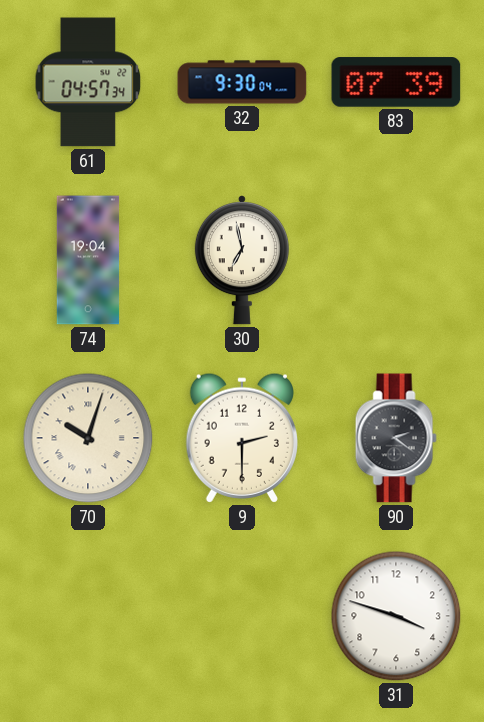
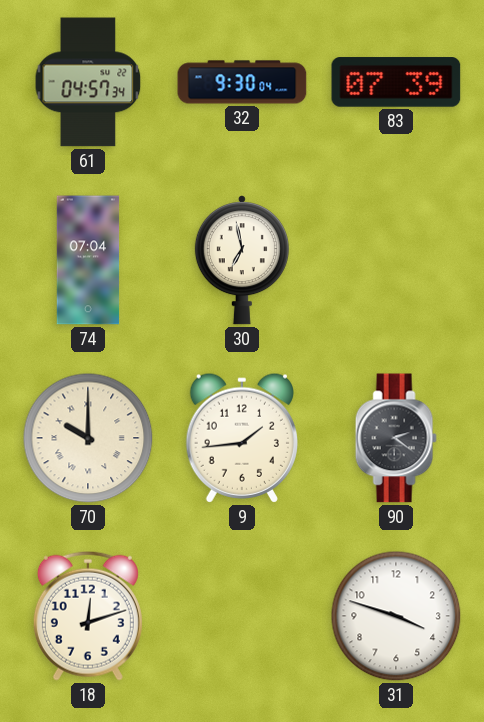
74: 19:04 -> 07:04
70: 10:03 -> 10:00
9: 2:30 -> 1:44
18: none -> 12:12
